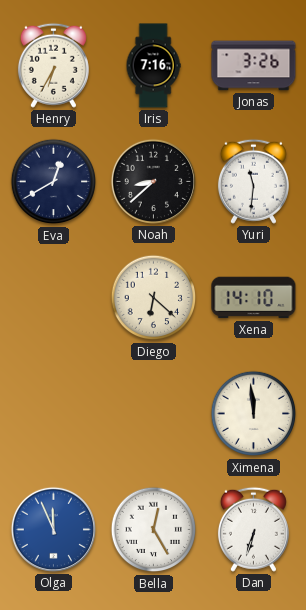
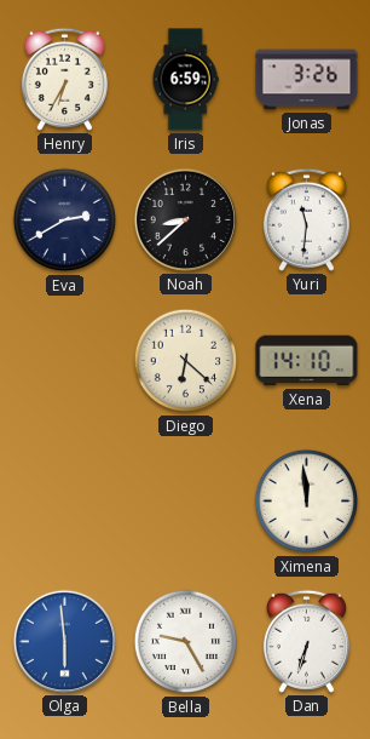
Iris: 7:16 -> 6:59
Eva: 12:40 -> 2:40
Olga: 11:56 -> 5:59
Bella: 12:25 -> 9:25
